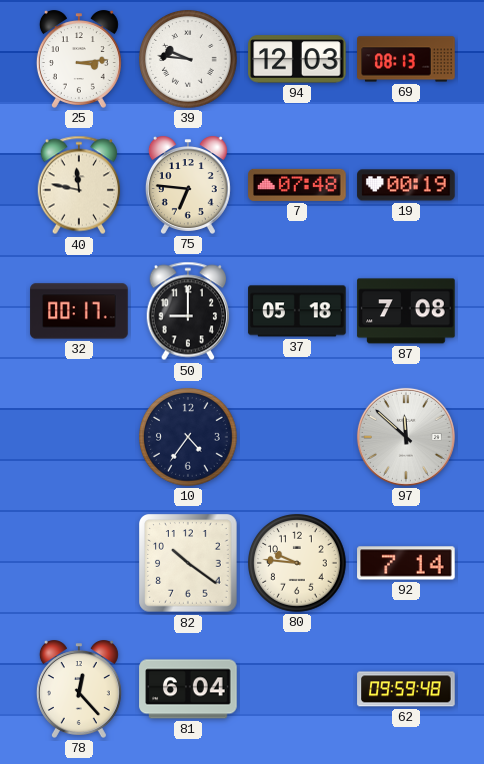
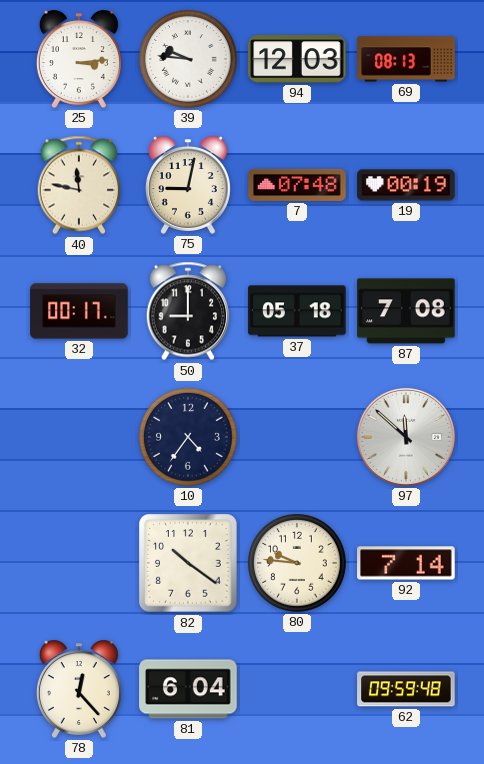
75: 6:46 -> 9:02
